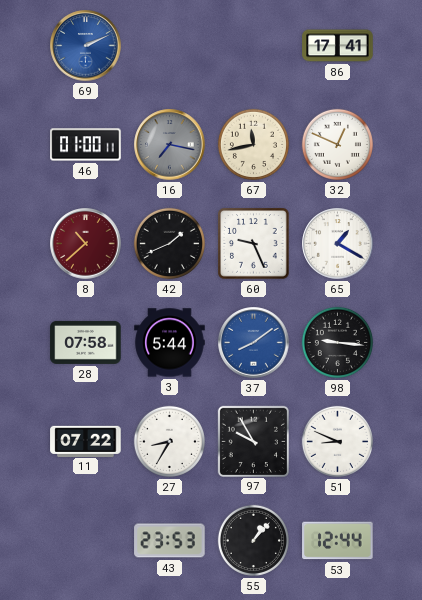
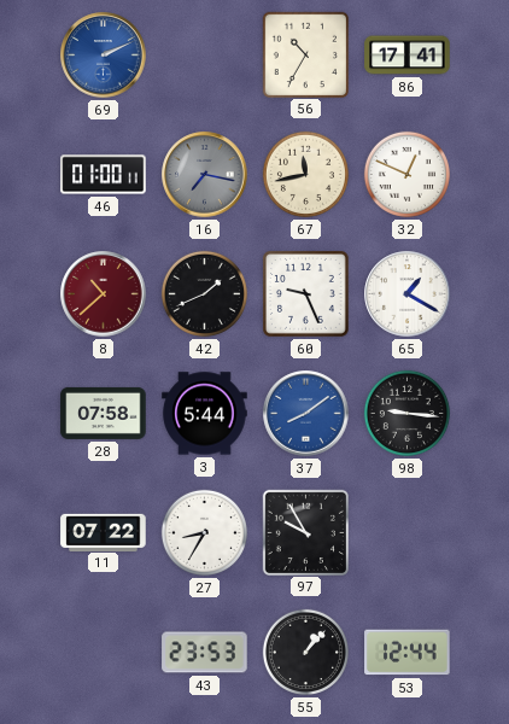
56: none -> 10:35
51: 8:49 -> none
